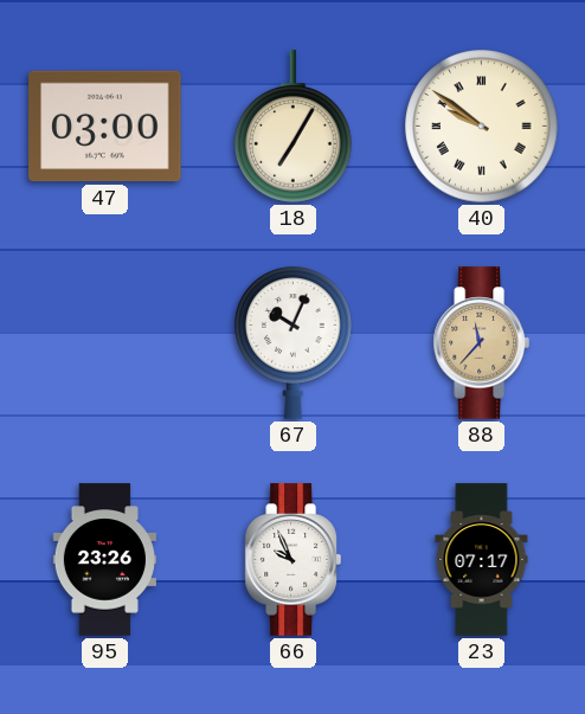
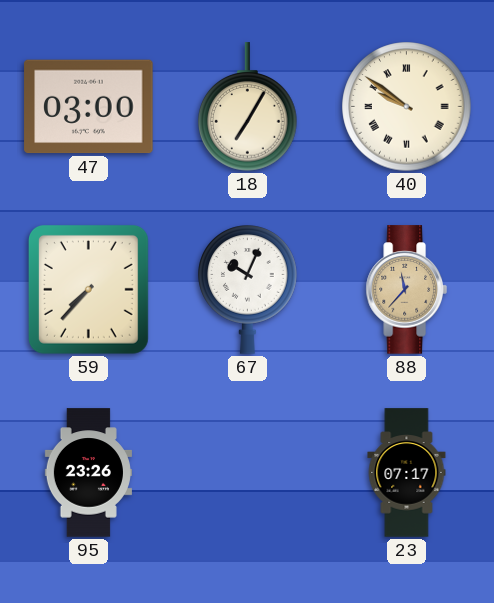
59: none -> 7:37
66: 9:56 -> none
